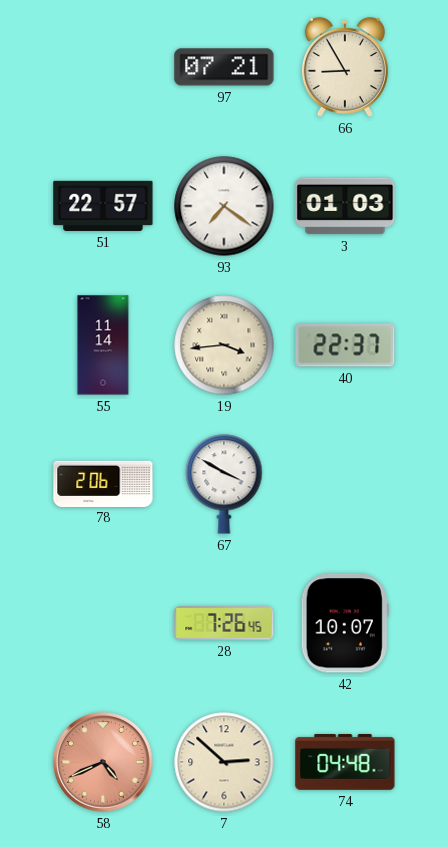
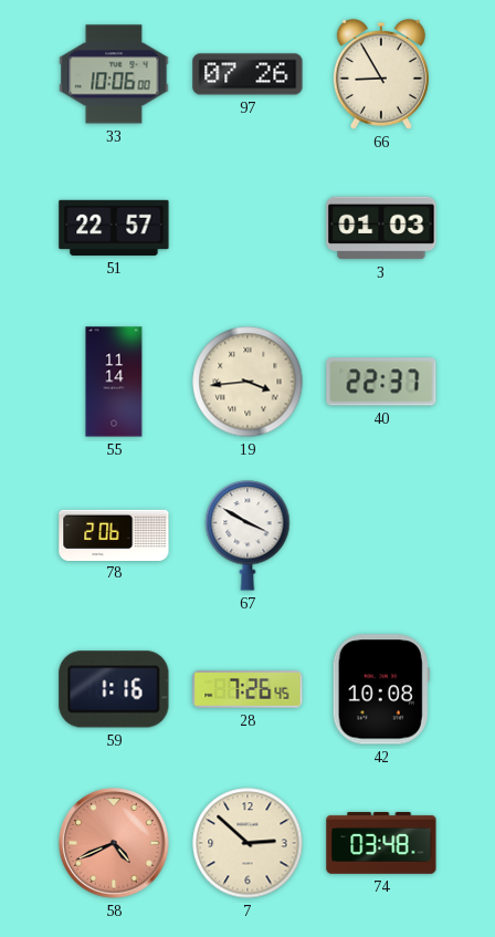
33: none -> 10:06
97: 07:21 -> 07:26
93: 7:21 -> none
59: none -> 1:16
42: 10:07 -> 10:08
74: 04:48 -> 03:48
